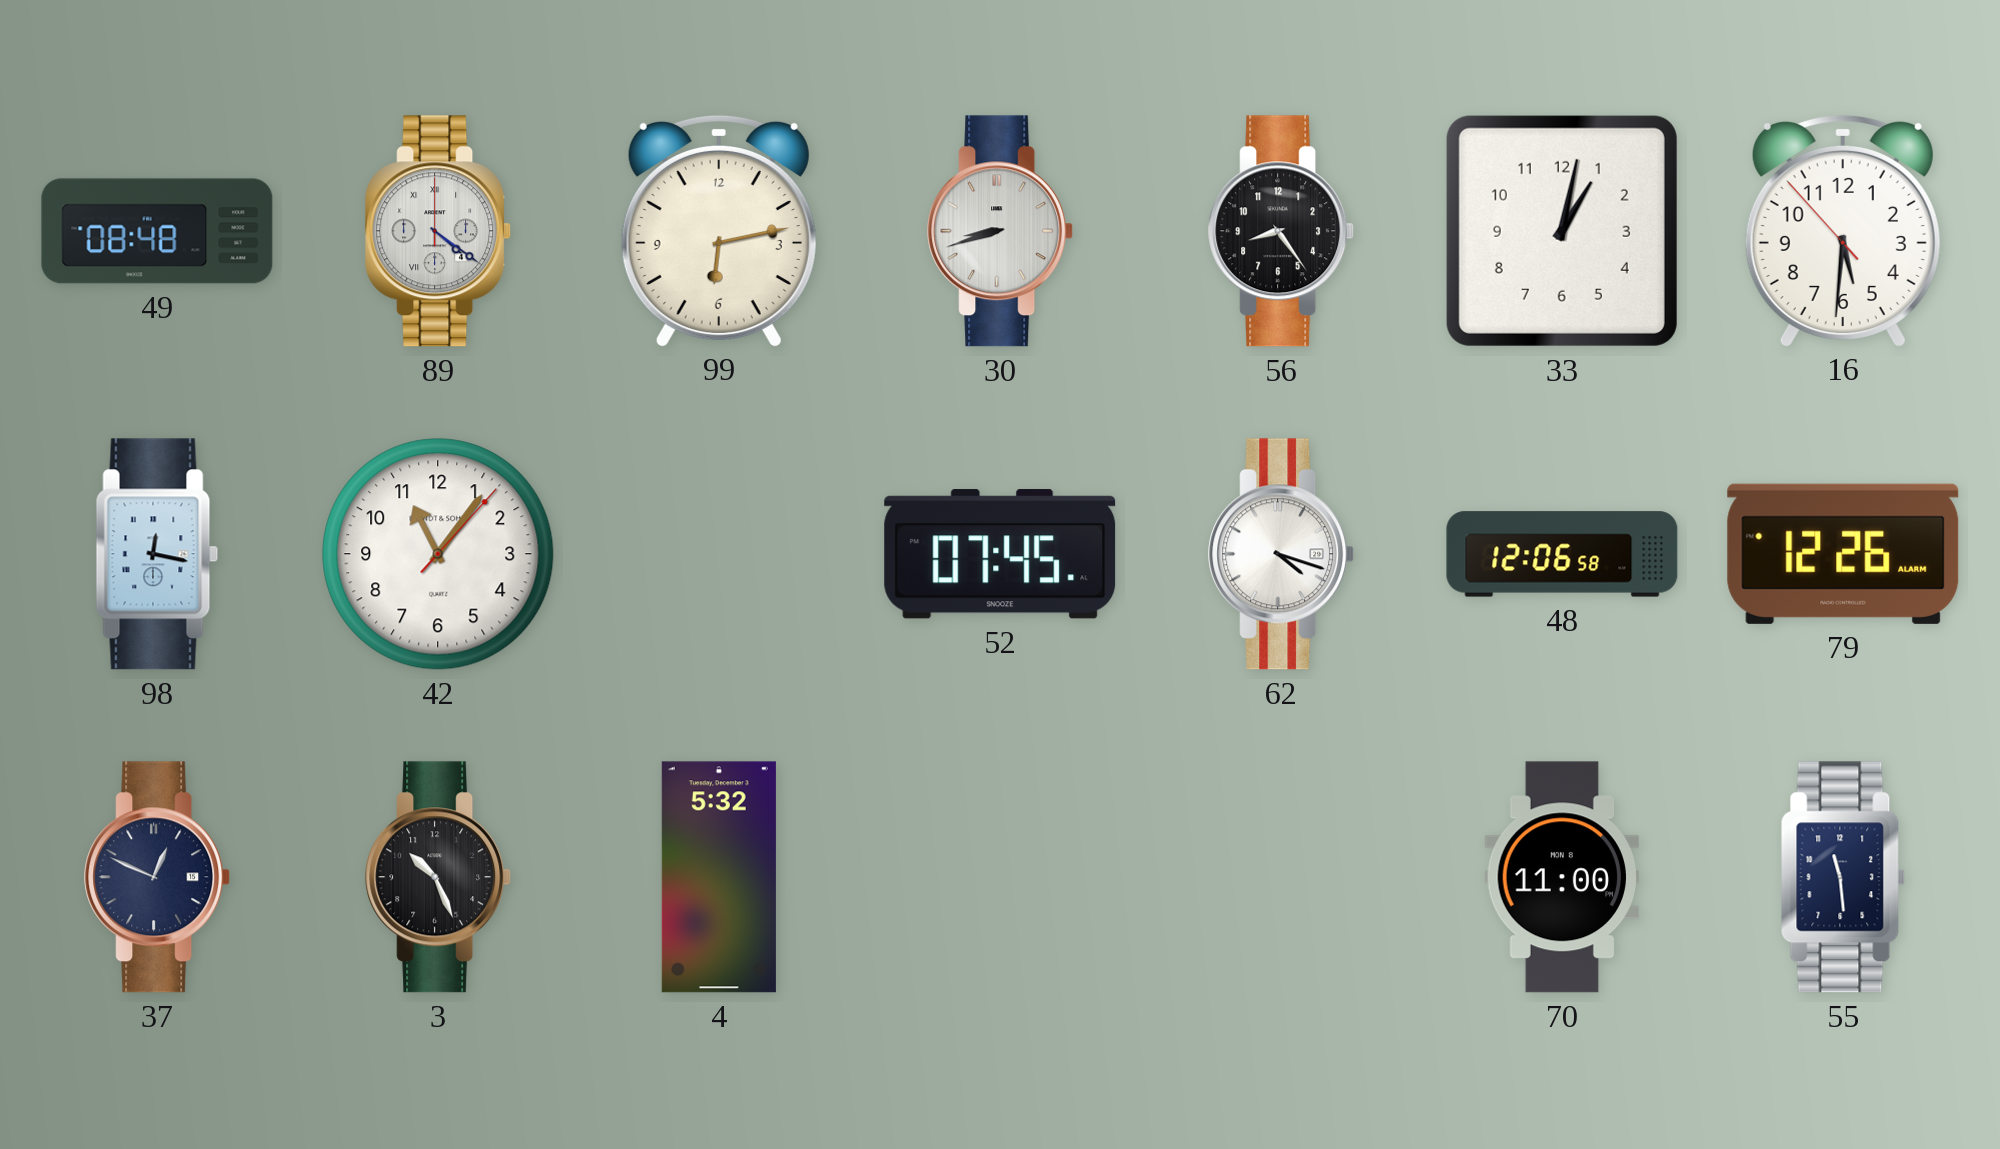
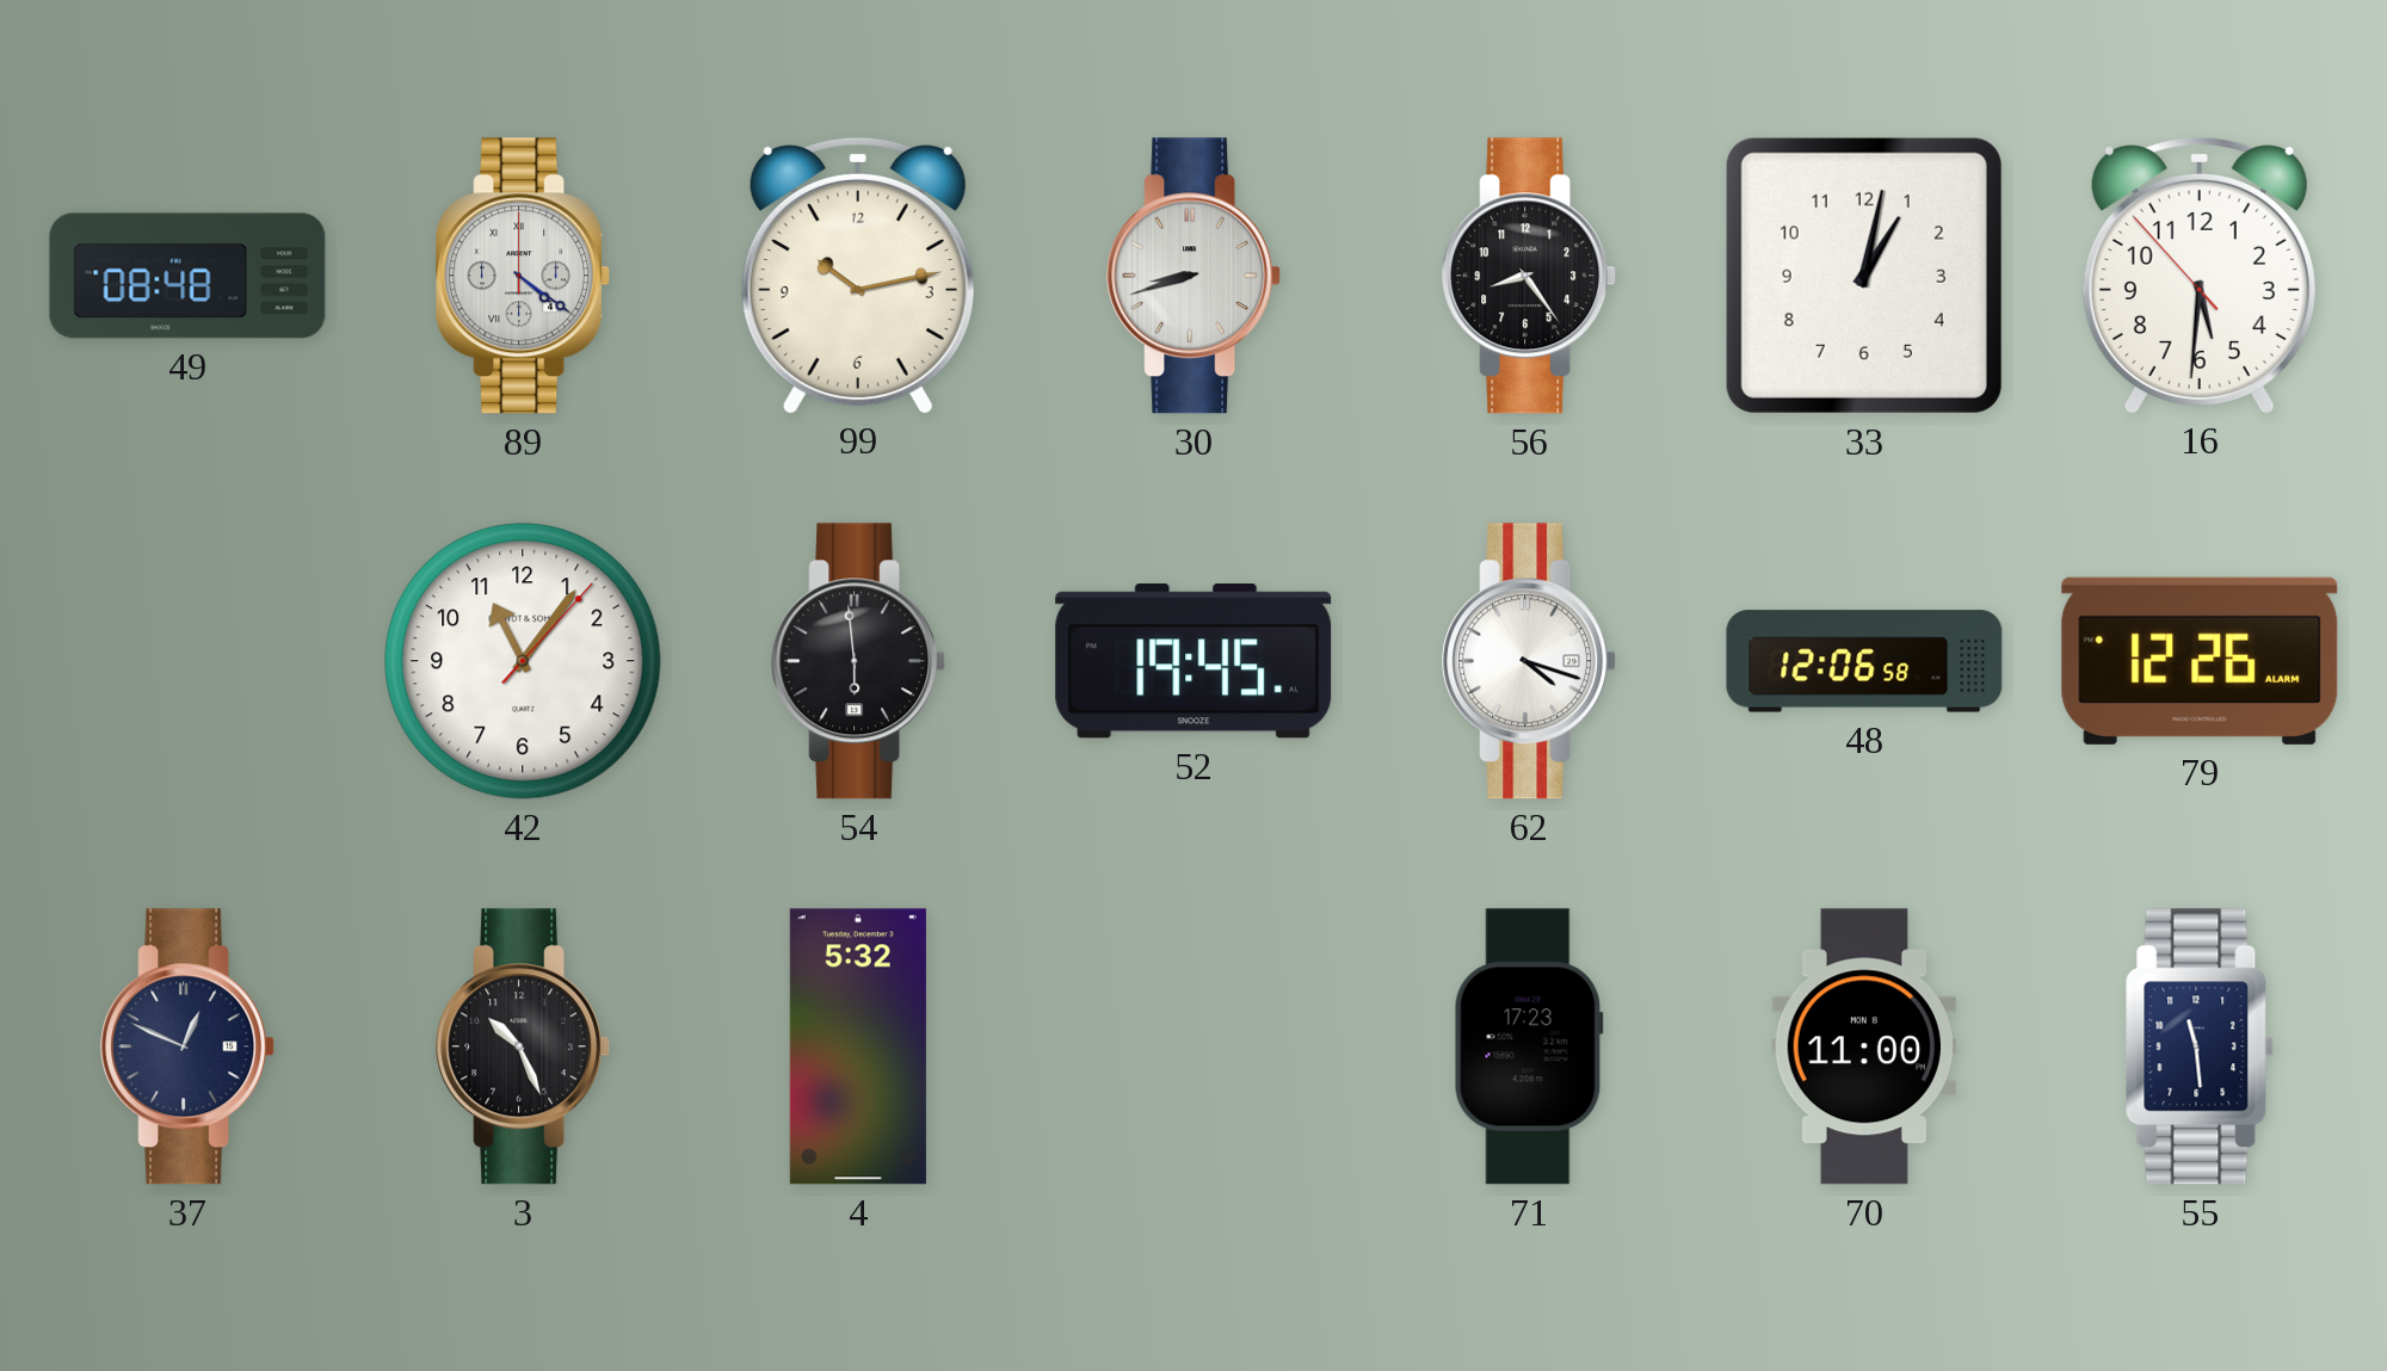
99: 6:13 -> 10:13
98: 12:17 -> none
54: none -> 5:59
52: 07:45 -> 19:45
71: none -> 17:23
